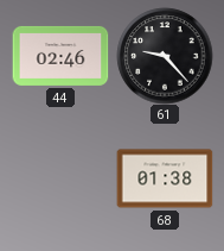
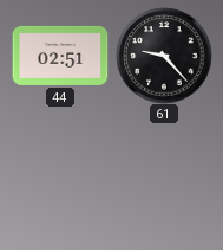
44: 02:46 -> 02:51
68: 01:38 -> none
